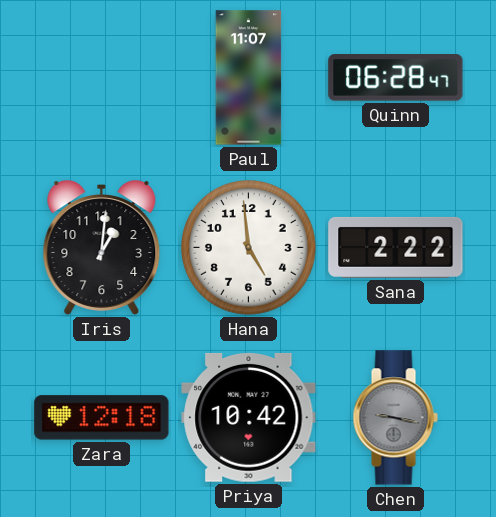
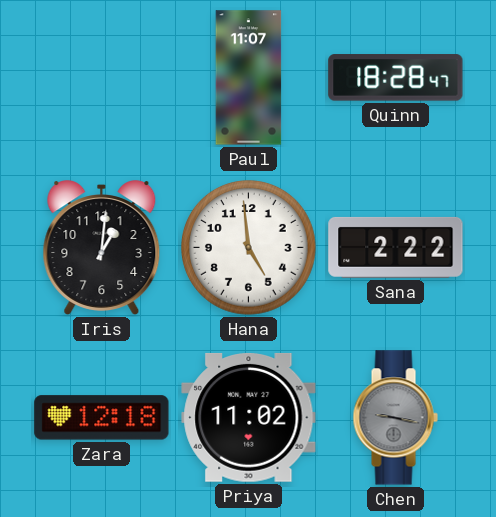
Quinn: 06:28 -> 18:28
Priya: 10:42 -> 11:02
